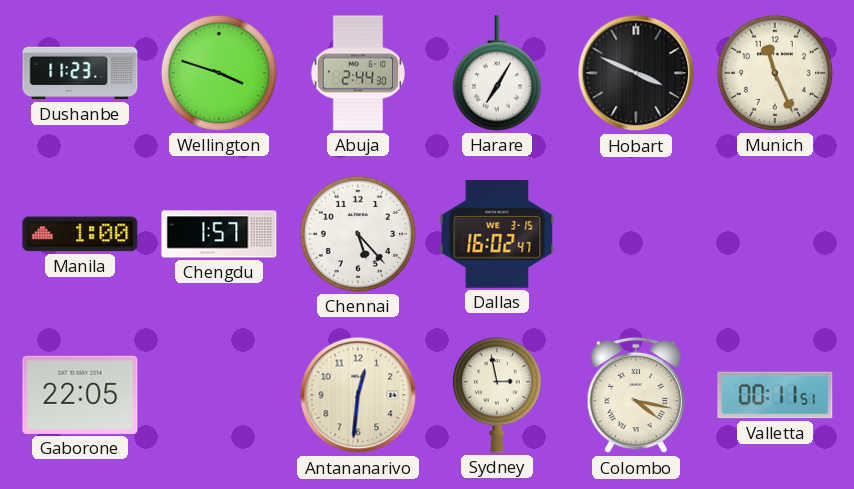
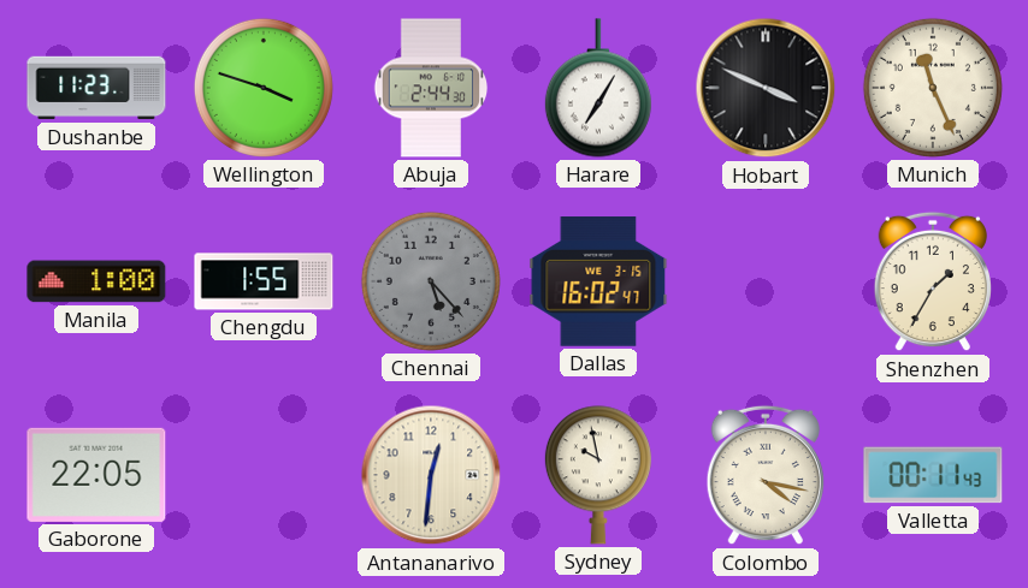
Chengdu: 1:57 -> 1:55
Chennai dial: white -> grey
Shenzhen: none -> 1:35
Sydney: 2:58 -> 9:58
Valletta: 00:11:51 -> 00:11:43
